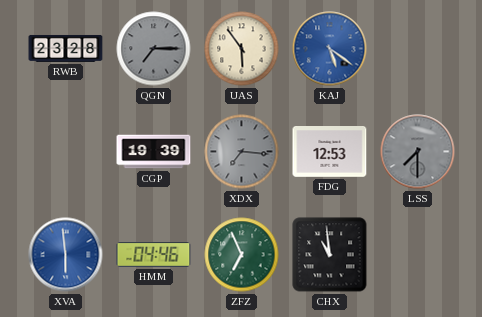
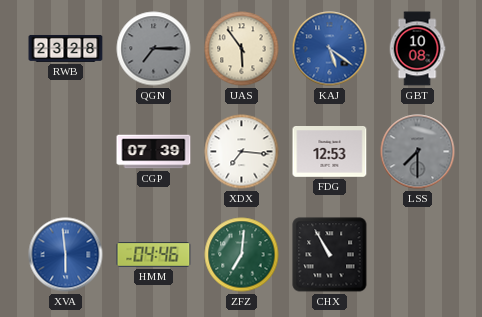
GBT: none -> 10:08
CGP: 19:39 -> 07:39
XDX dial: grey -> white
ZFZ: 6:56 -> 7:01
CHX: 10:59 -> 10:55
